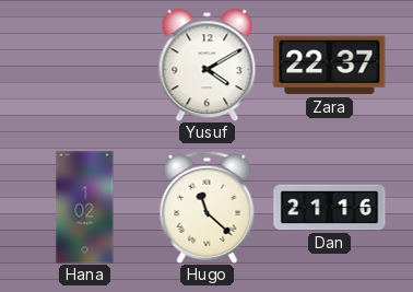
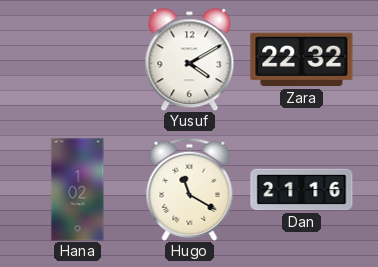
Zara: 22:37 -> 22:32
Hugo: 11:22 -> 11:20
